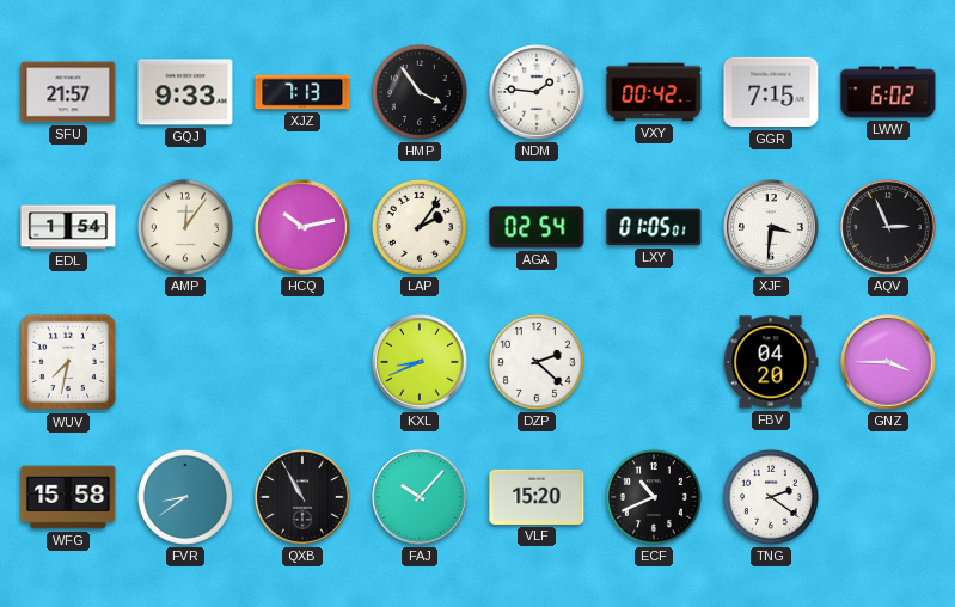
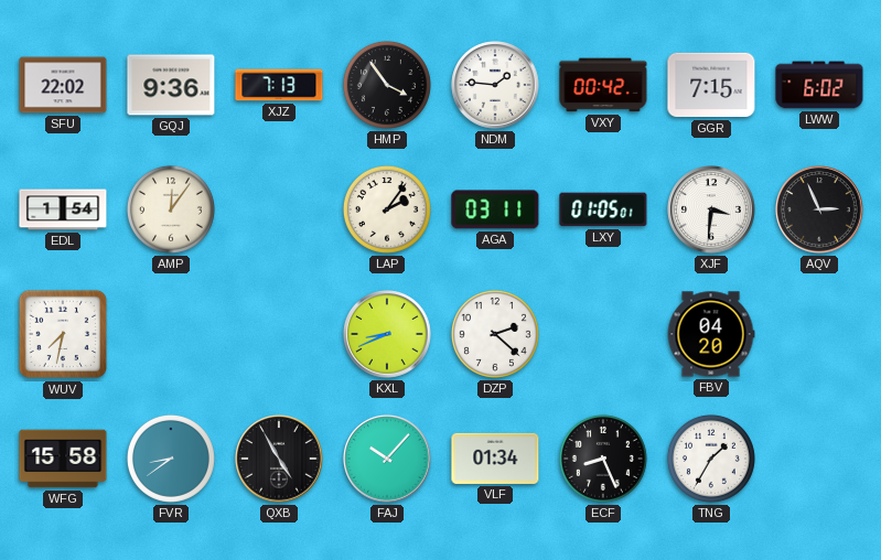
SFU: 21:57 -> 22:02
GQJ: 9:33 -> 9:36
HCQ: 10:13 -> none
AGA: 02:54 -> 03:11
GNZ: 3:45 -> none
QXB: 10:55 -> 4:55
VLF: 15:20 -> 01:34
ECF: 10:41 -> 8:26
TNG: 2:21 -> 1:35
